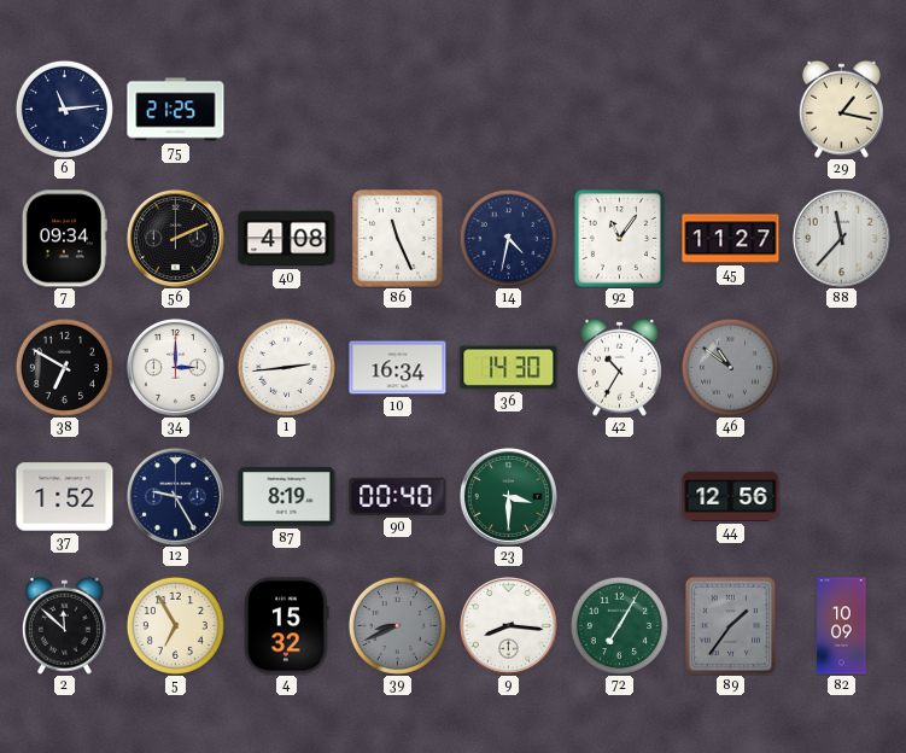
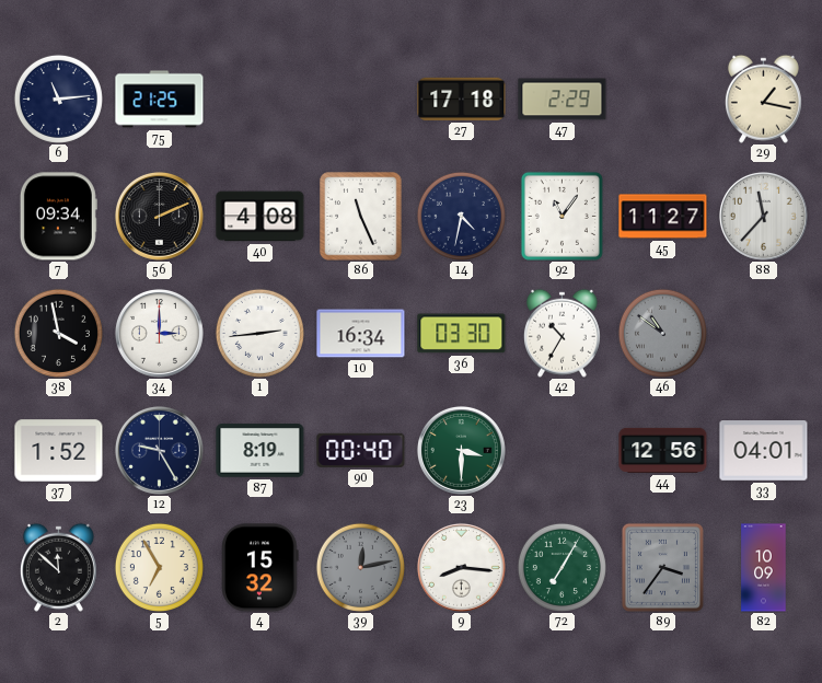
27: none -> 17:18
47: none -> 2:29
38: 6:50 -> 3:58
36: 14:30 -> 03:30
33: none -> 04:01
39: 8:41 -> 12:13
89: 1:36 -> 3:36
